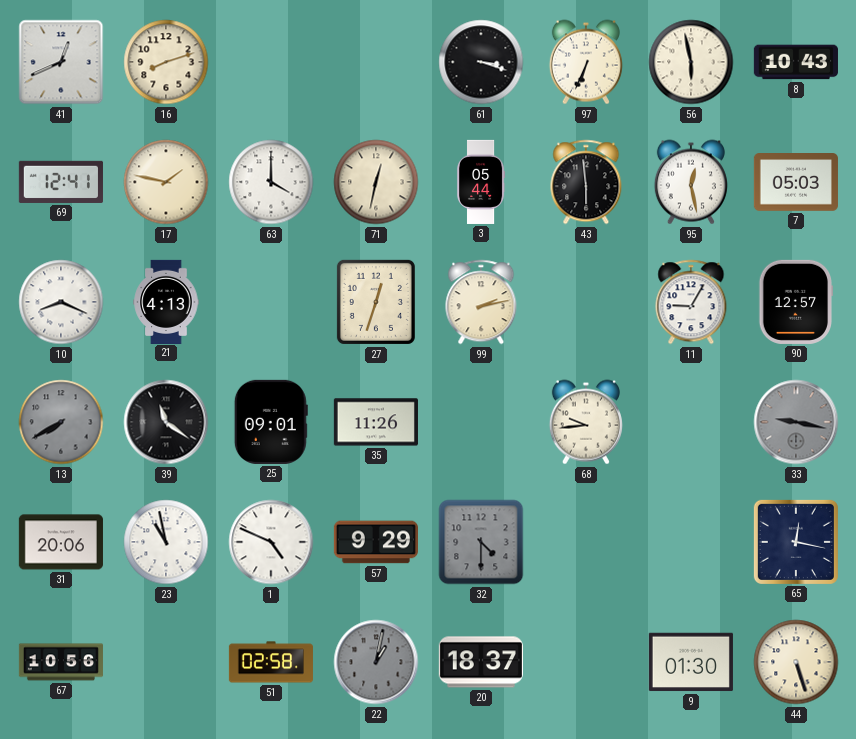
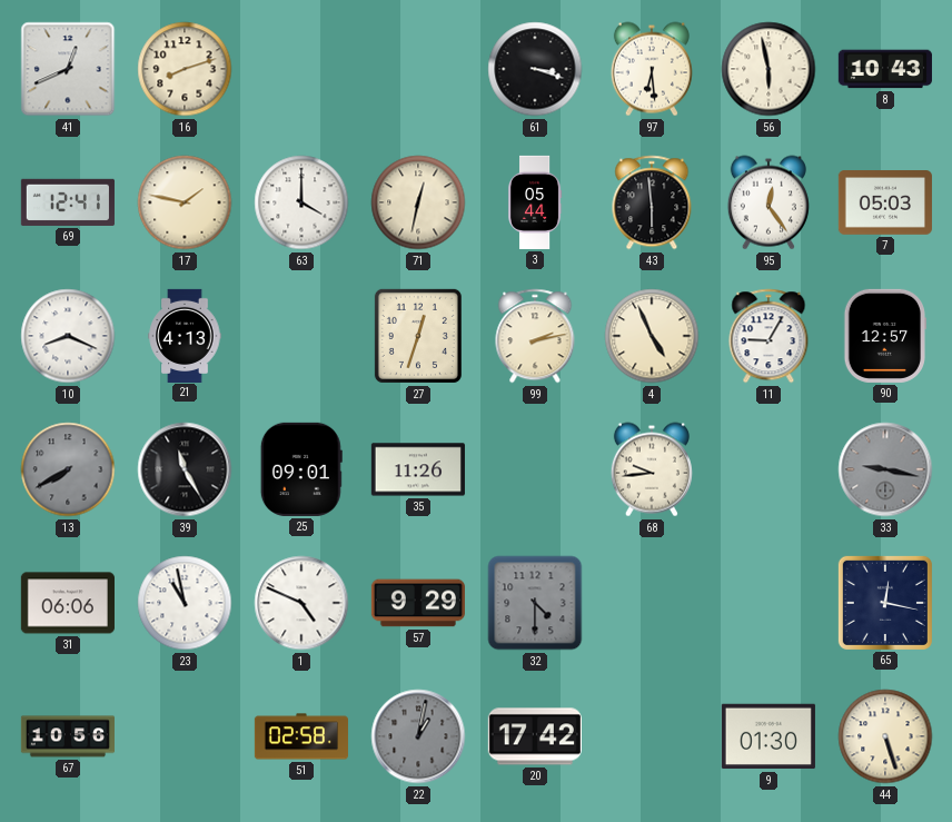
97: 6:34 -> 6:29
95: 12:28 -> 12:24
4: none -> 4:56
39: 11:21 -> 11:25
31: 20:06 -> 06:06
20: 18:37 -> 17:42
